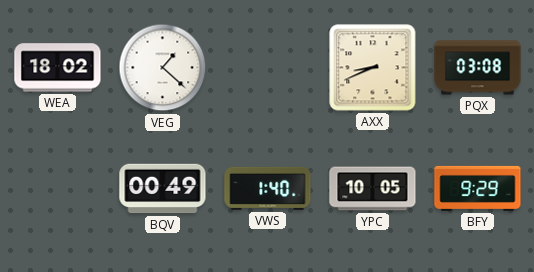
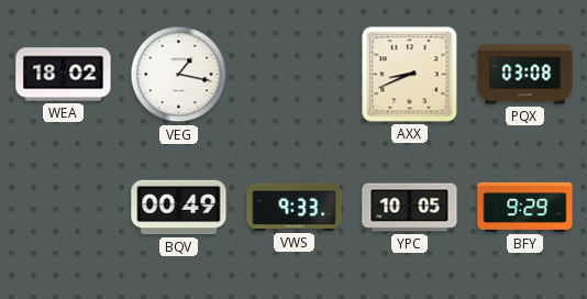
VEG: 1:22 -> 1:17
VWS: 1:40 -> 9:33
